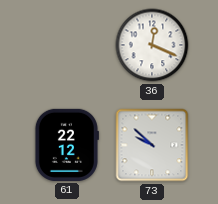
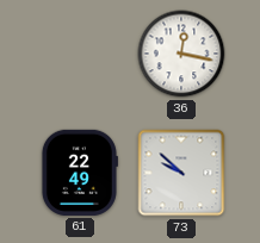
36: 12:19 -> 12:17
61: 22:12 -> 22:49
